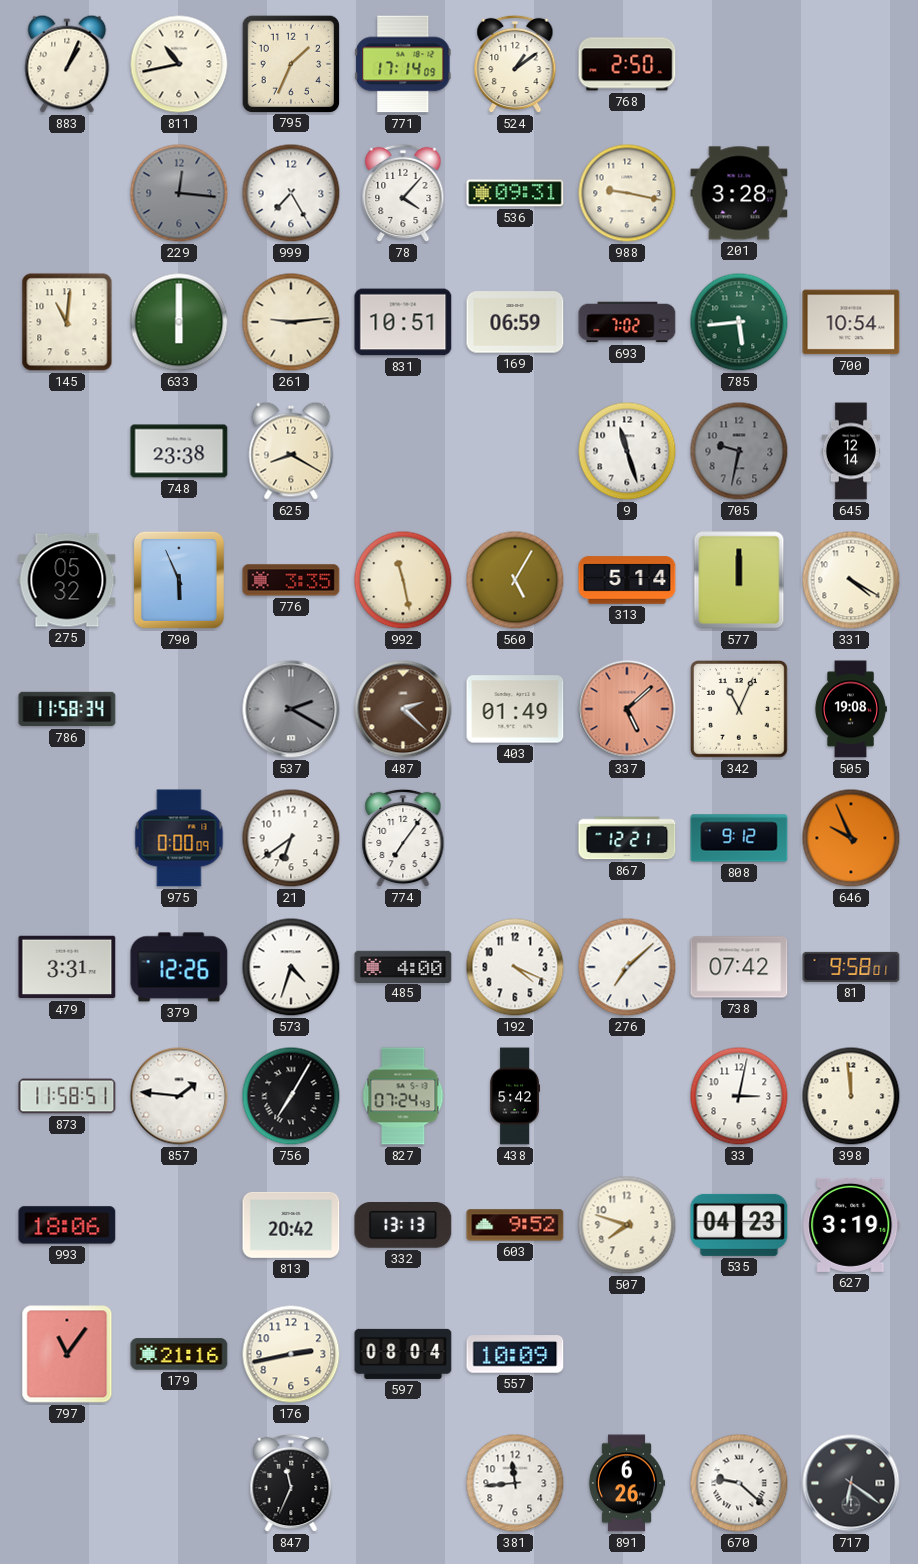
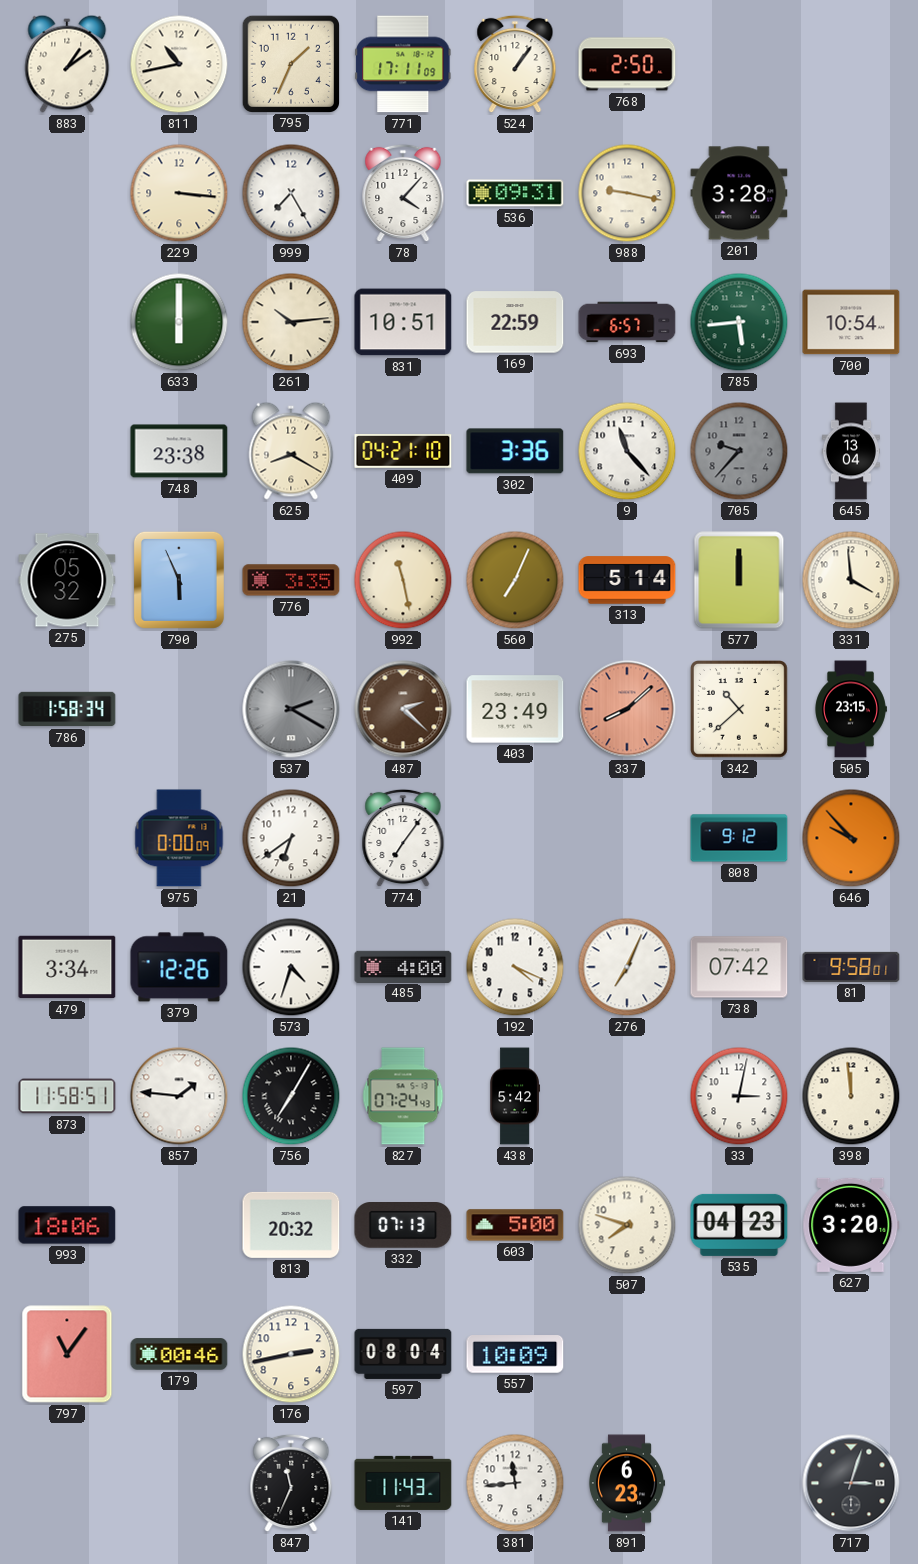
883: 1:04 -> 1:09
771: 17:14 -> 17:11
524: 1:09 -> 1:06
229: 12:16 -> 3:16
229 dial: grey -> cream
145: 11:01 -> none
261: 9:14 -> 10:14
169: 06:59 -> 22:59
693: 7:02 -> 6:57
409: none -> 04:21
302: none -> 3:36
9: 11:27 -> 11:23
705: 9:32 -> 9:37
645: 12:14 -> 13:04
560: 5:05 -> 7:04
331: 4:20 -> 3:59
786: 11:58 -> 1:58
403: 01:49 -> 23:49
337: 5:08 -> 8:08
342: 11:04 -> 10:38
505: 19:08 -> 23:15
867: 12:21 -> none
646: 9:56 -> 9:53
479: 3:31 -> 3:34
276: 7:08 -> 7:04
813: 20:42 -> 20:32
332: 13:13 -> 07:13
603: 9:52 -> 5:00
627: 3:19 -> 3:20
179: 21:16 -> 00:46
141: none -> 11:43
891: 6:26 -> 6:23
670: 9:22 -> none
717: 6:21 -> 3:03
